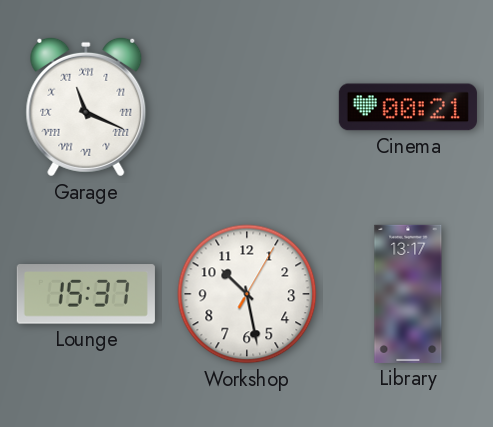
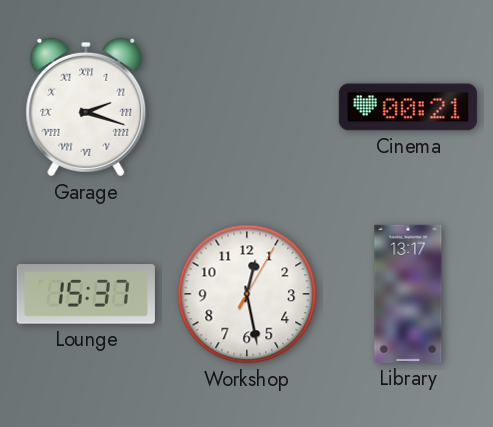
Garage: 11:19 -> 2:18
Workshop: 10:28 -> 12:28
